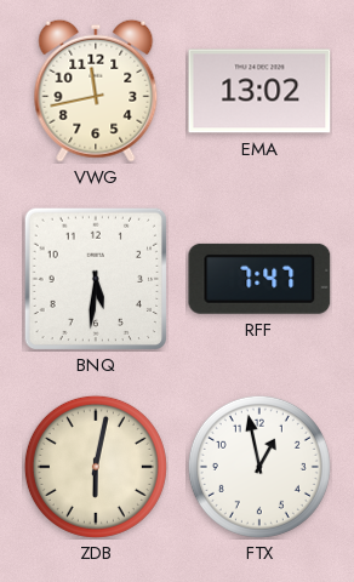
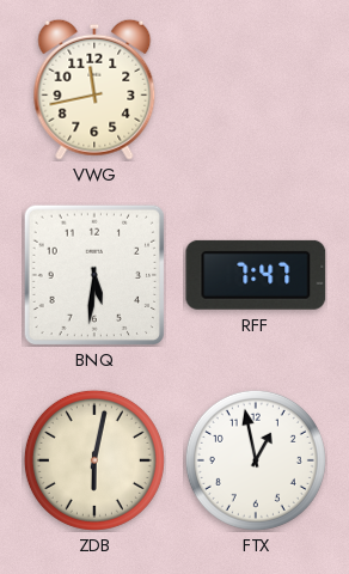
EMA: 13:02 -> none
